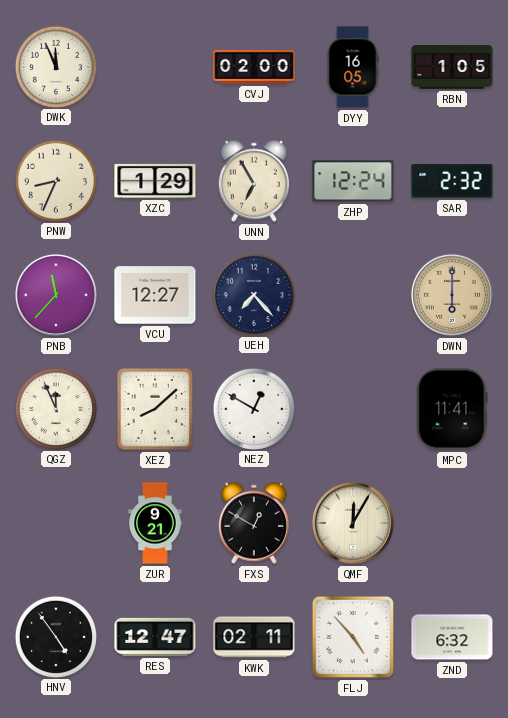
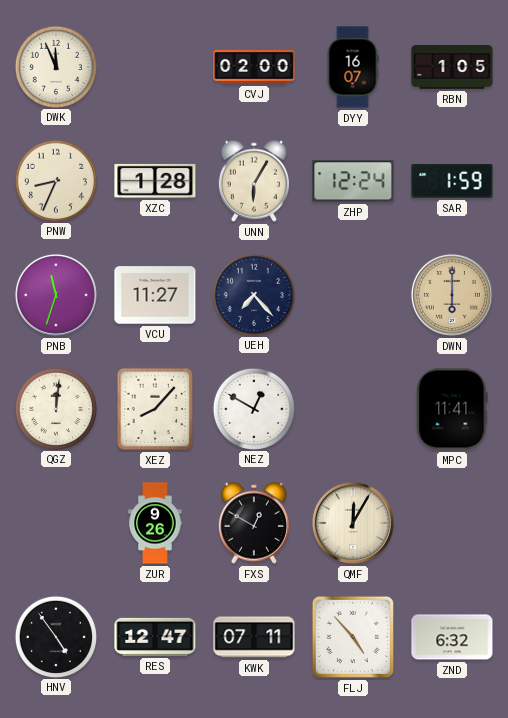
DYY: 16:05 -> 16:07
XZC: 1:29 -> 1:28
UNN: 6:55 -> 6:05
SAR: 2:32 -> 1:59
PNB: 11:37 -> 11:33
VCU: 12:27 -> 11:27
QGZ: 11:56 -> 12:01
XEZ: 8:08 -> 8:07
ZUR: 9:21 -> 9:26
KWK: 02:11 -> 07:11
